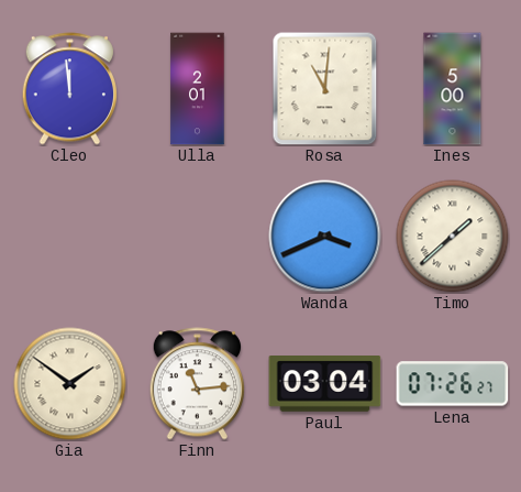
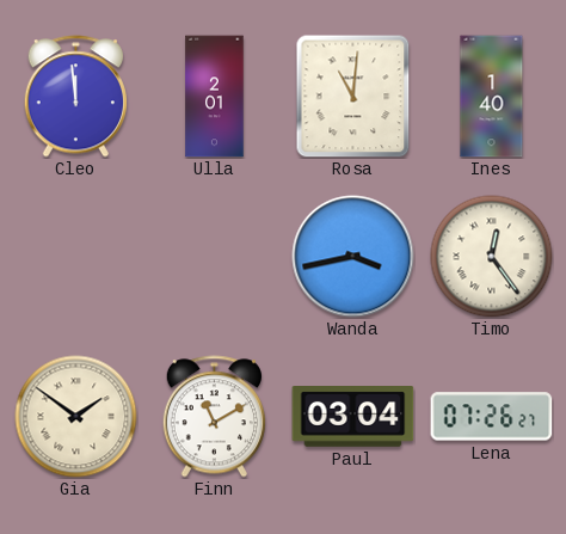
Ines: 5:00 -> 1:40
Wanda: 3:41 -> 3:43
Timo: 1:38 -> 12:24
Finn: 11:14 -> 11:10
